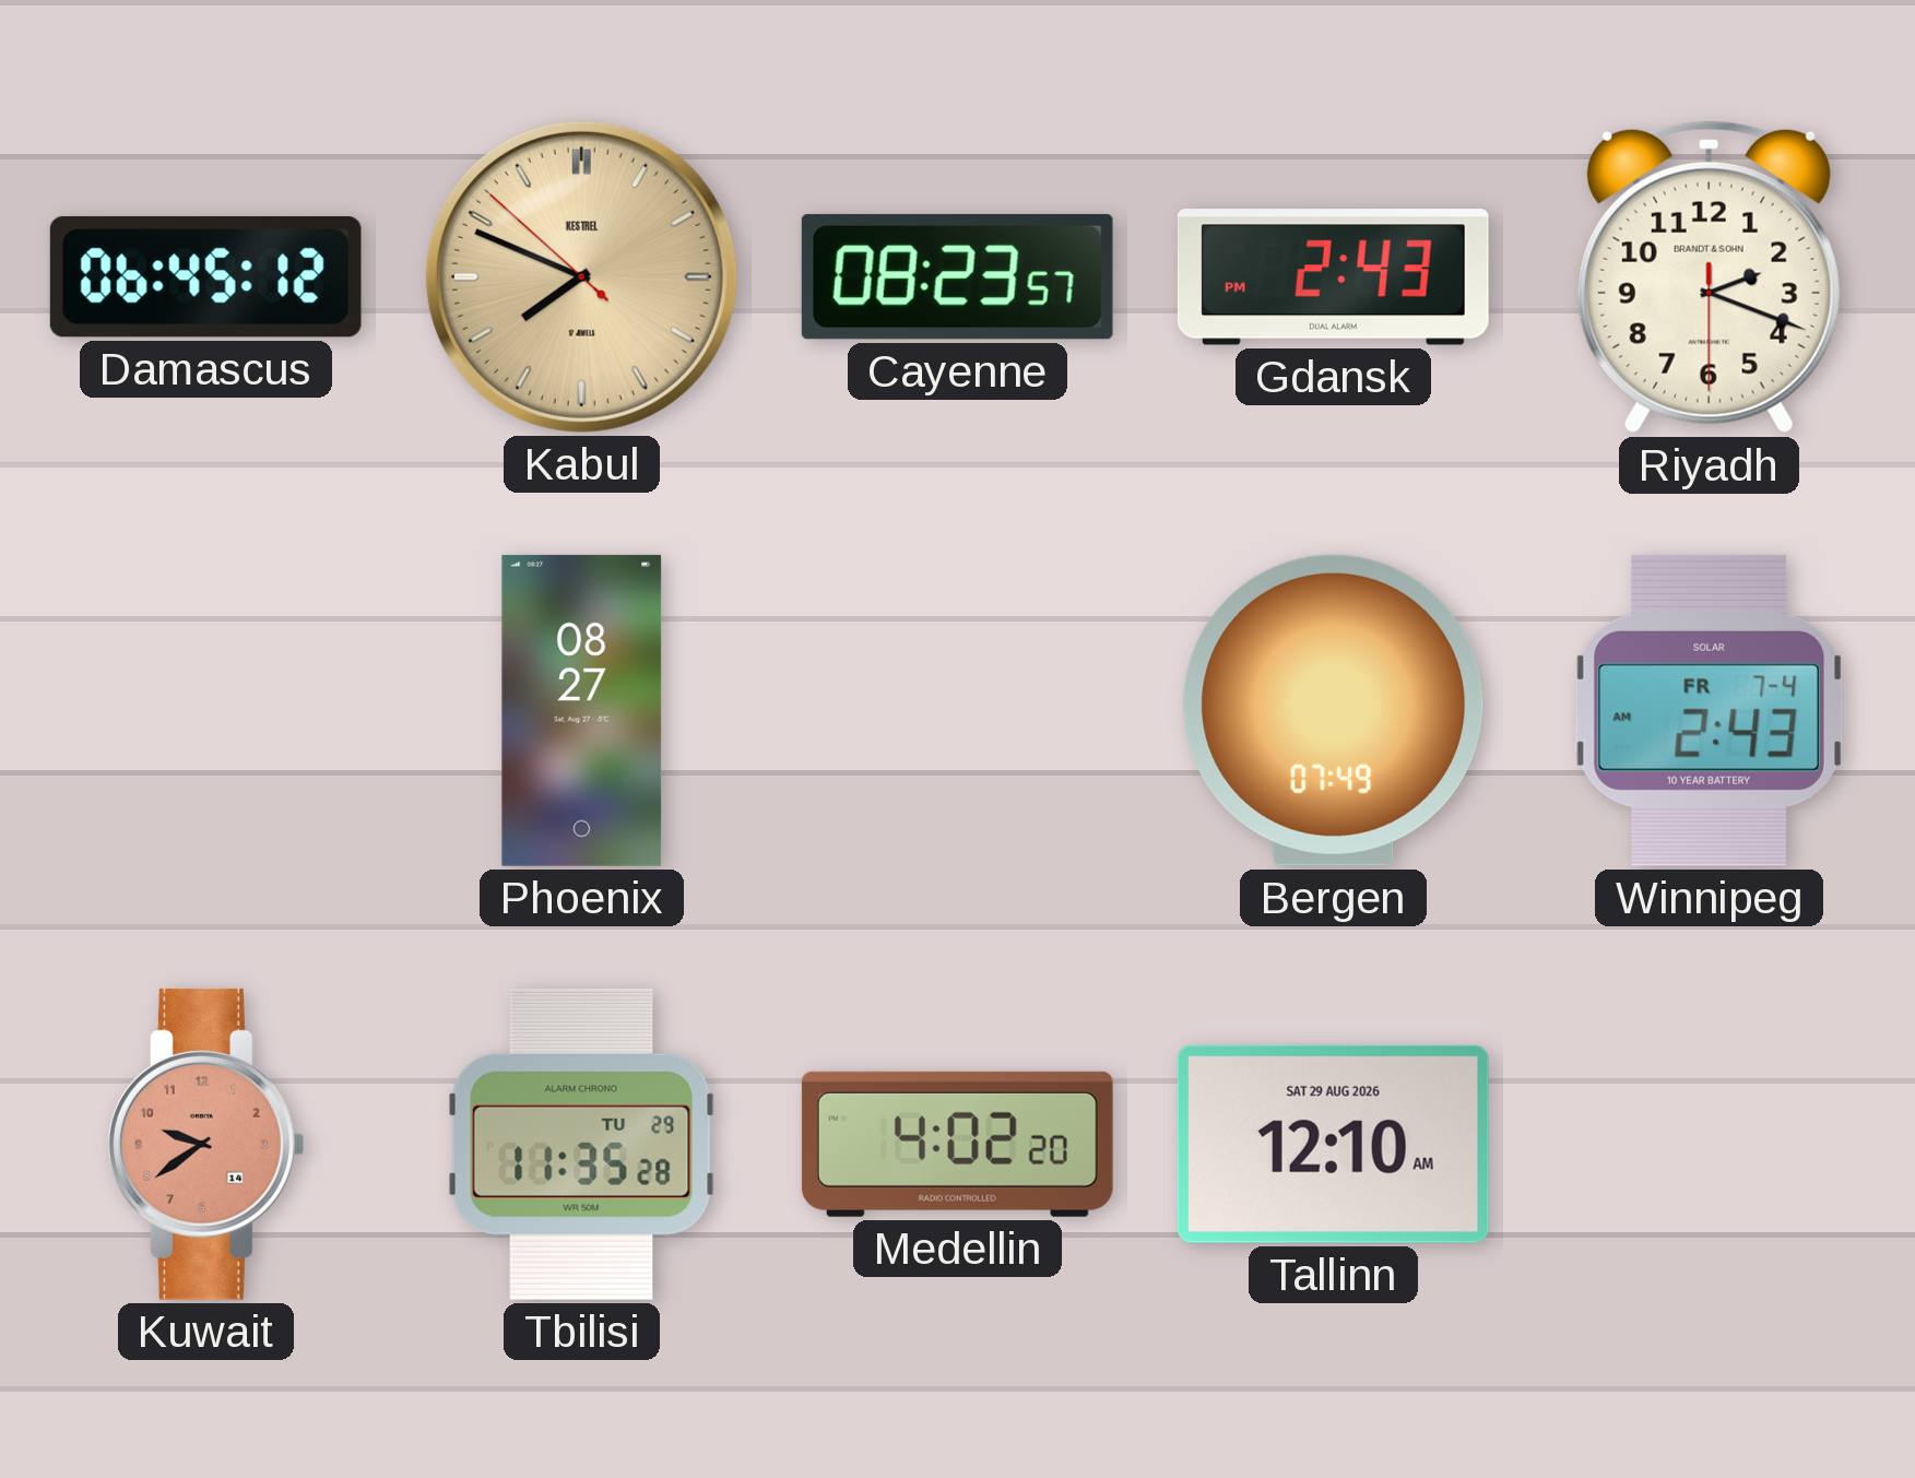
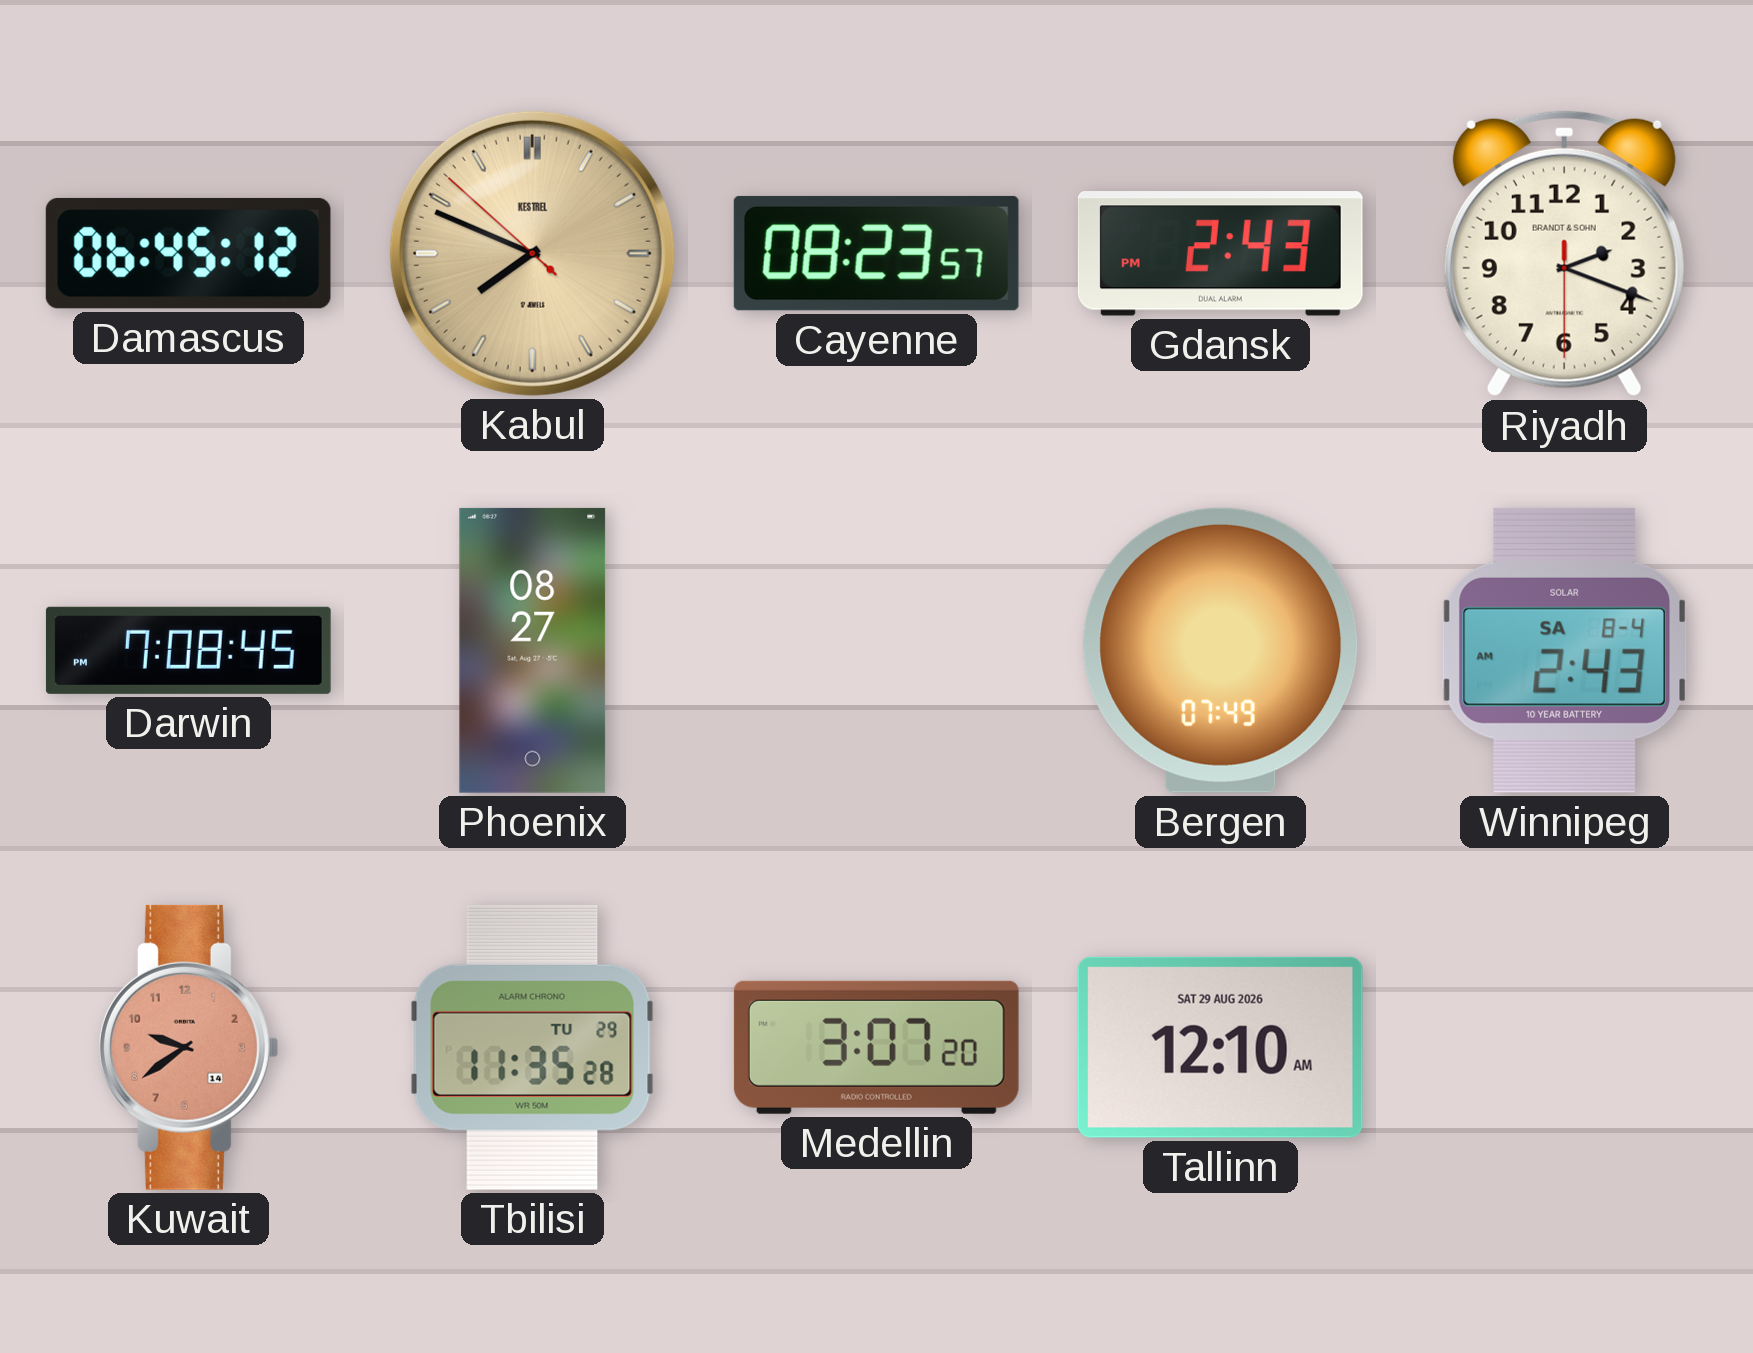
Darwin: none -> 7:08
Winnipeg date: FR 7-4 -> SA 8-4
Medellin: 4:02 -> 3:07
